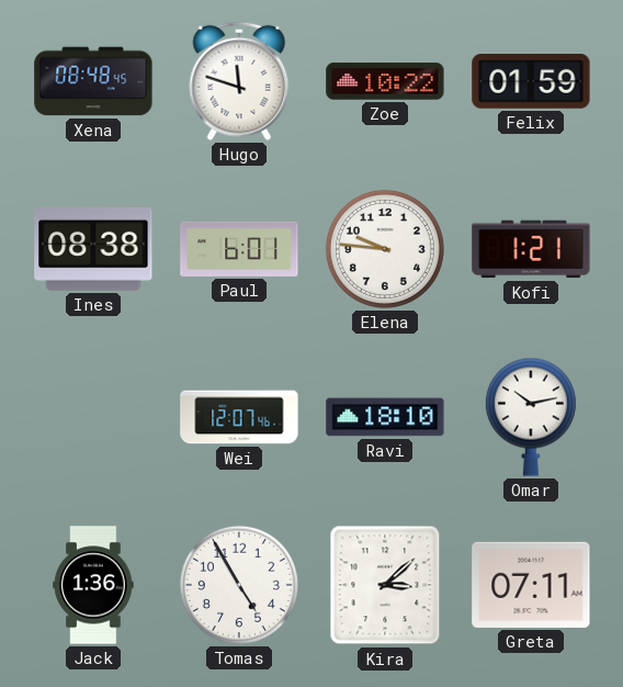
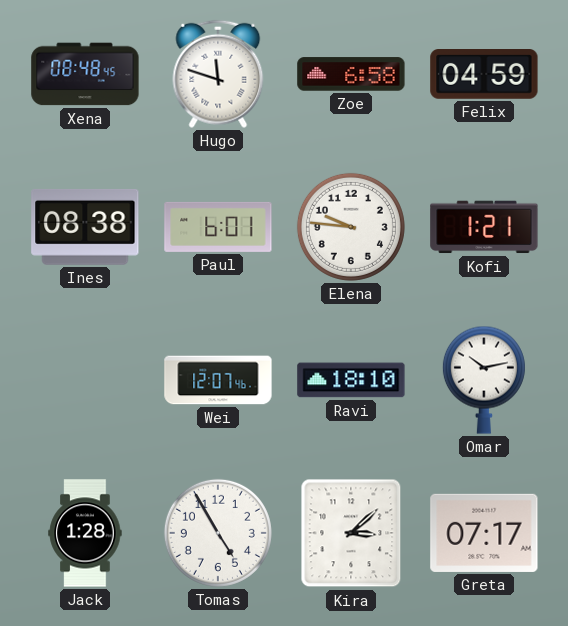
Zoe: 10:22 -> 6:58
Felix: 01:59 -> 04:59
Jack: 1:36 -> 1:28
Greta: 07:11 -> 07:17
